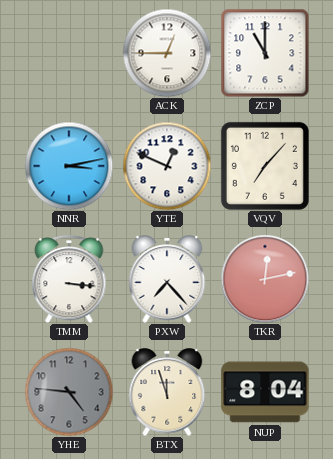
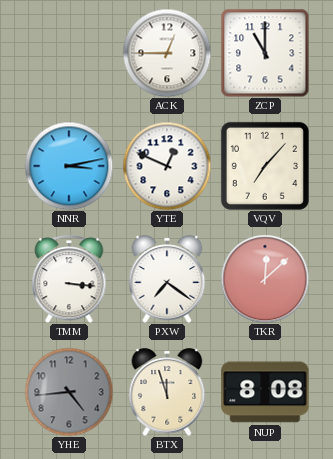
PXW: 7:23 -> 7:21
TKR: 12:13 -> 12:08
YHE: 4:46 -> 4:44
NUP: 8:04 -> 8:08
